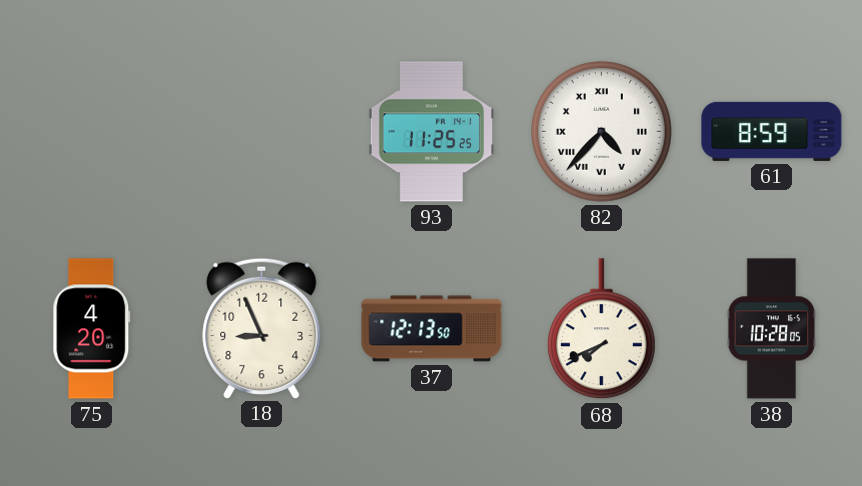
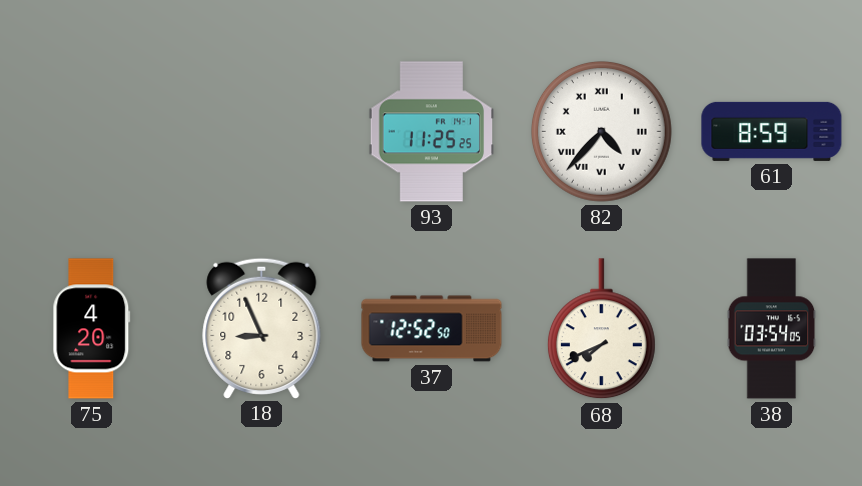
37: 12:13 -> 12:52
38: 10:28 -> 03:54
